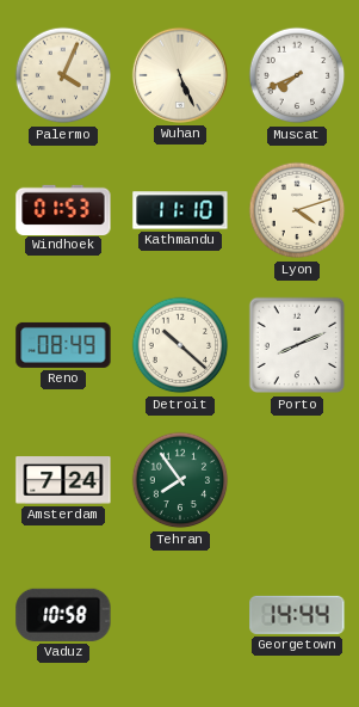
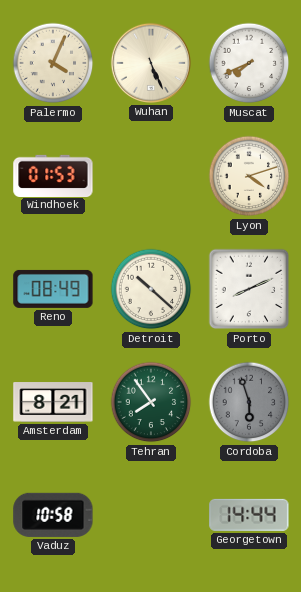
Kathmandu: 11:10 -> none
Amsterdam: 7:24 -> 8:21
Cordoba: none -> 5:57
